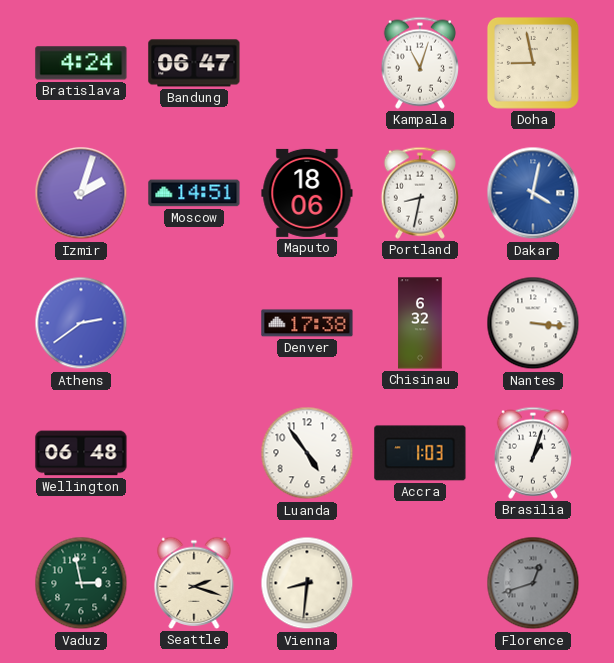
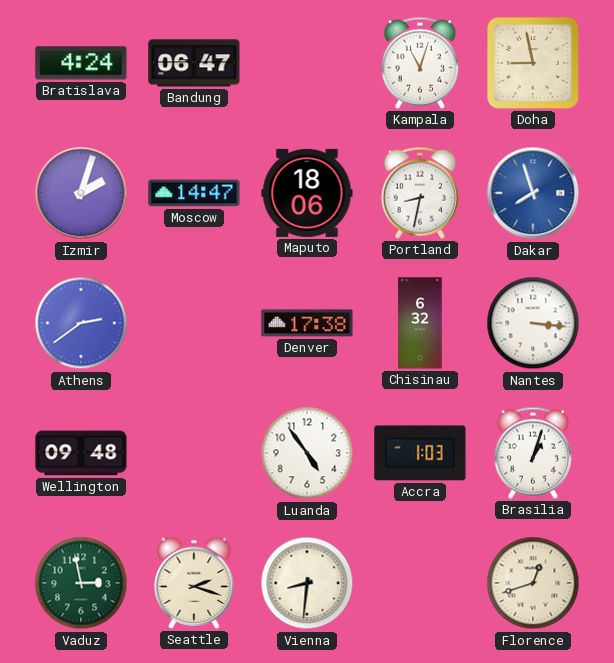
Moscow: 14:51 -> 14:47
Dakar: 4:02 -> 7:57
Wellington: 06:48 -> 09:48
Florence dial: grey -> cream
